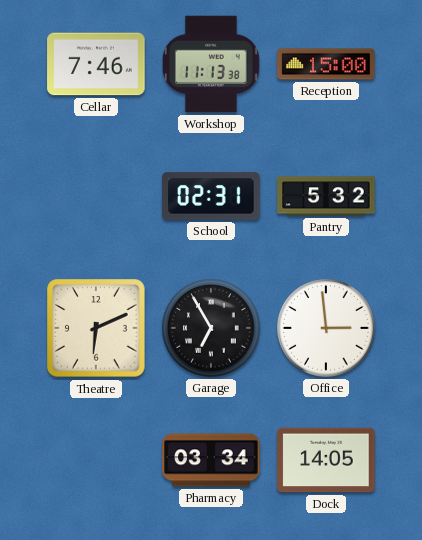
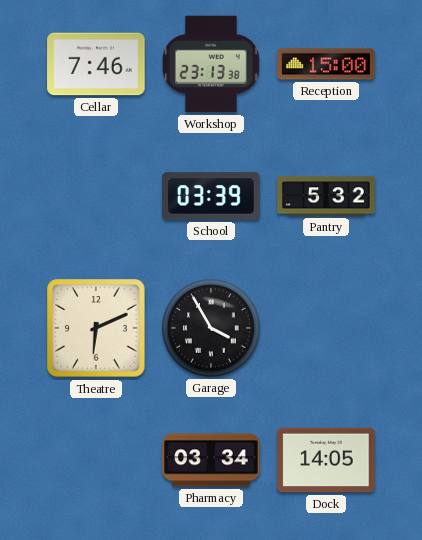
Workshop: 11:13 -> 23:13
School: 02:31 -> 03:39
Garage: 6:55 -> 3:55
Office: 2:59 -> none
